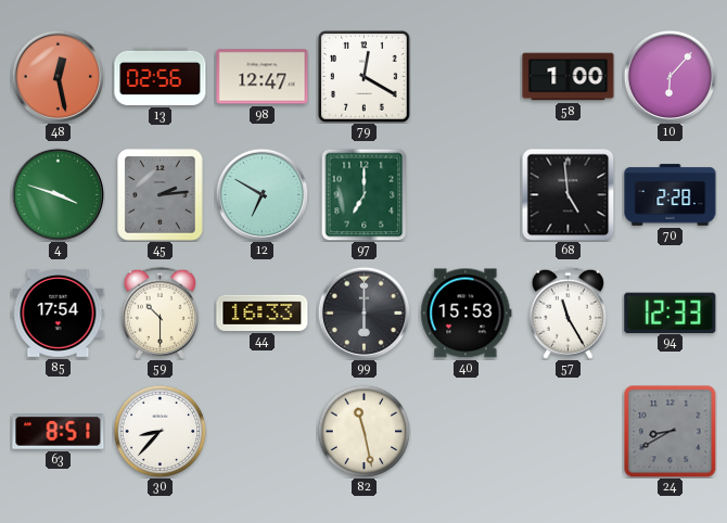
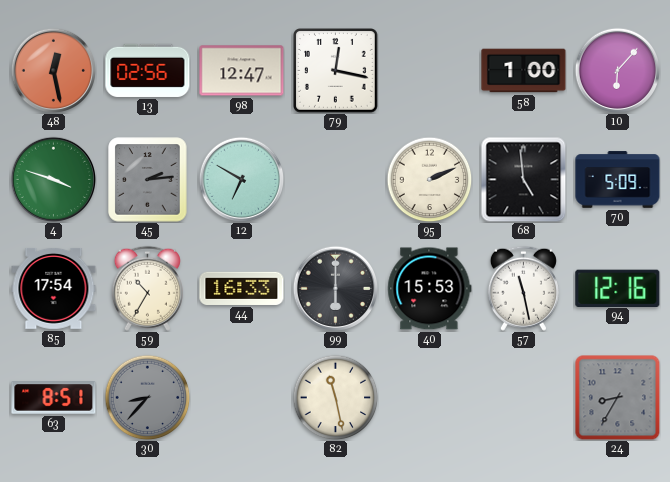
79: 12:20 -> 12:17
97: 7:00 -> none
95: none -> 2:11
70: 2:28 -> 5:09
59: 10:30 -> 10:35
57: 11:25 -> 11:28
94: 12:33 -> 12:16
30 dial: white -> grey
24: 8:40 -> 8:35
